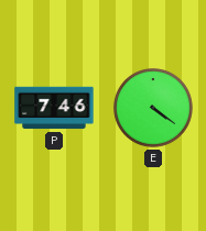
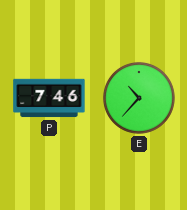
E: 4:21 -> 10:37
